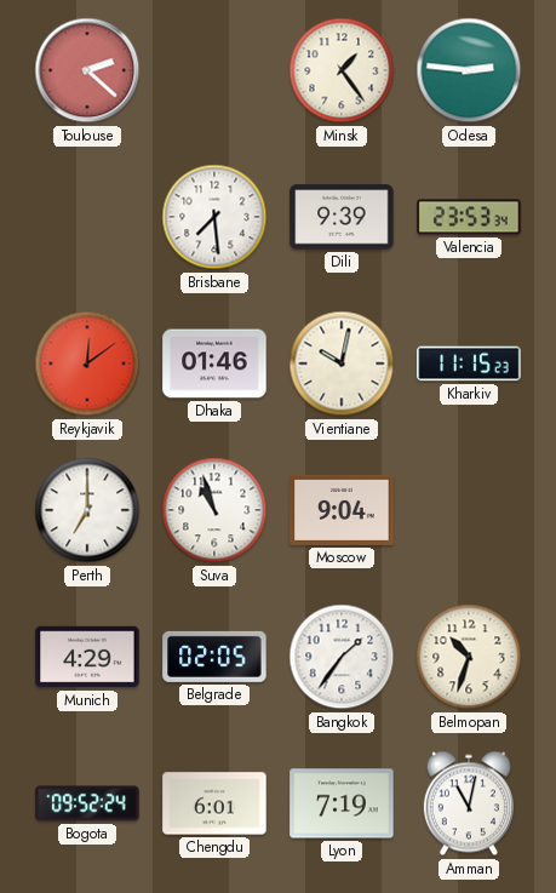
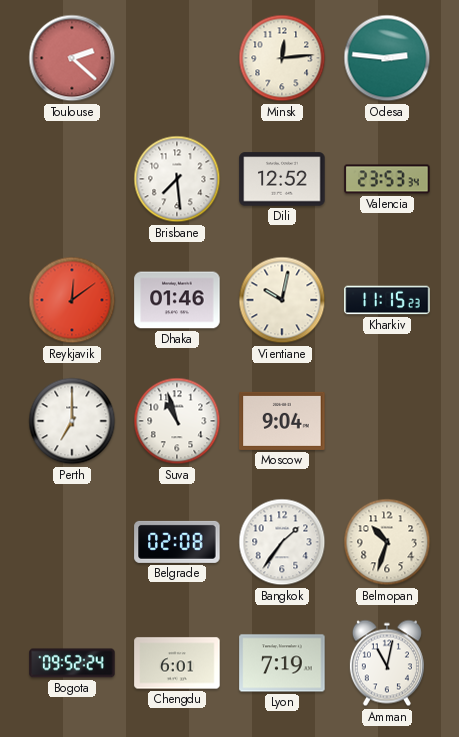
Minsk: 1:24 -> 12:14
Dili: 9:39 -> 12:52
Munich: 4:29 -> none
Belgrade: 02:05 -> 02:08
